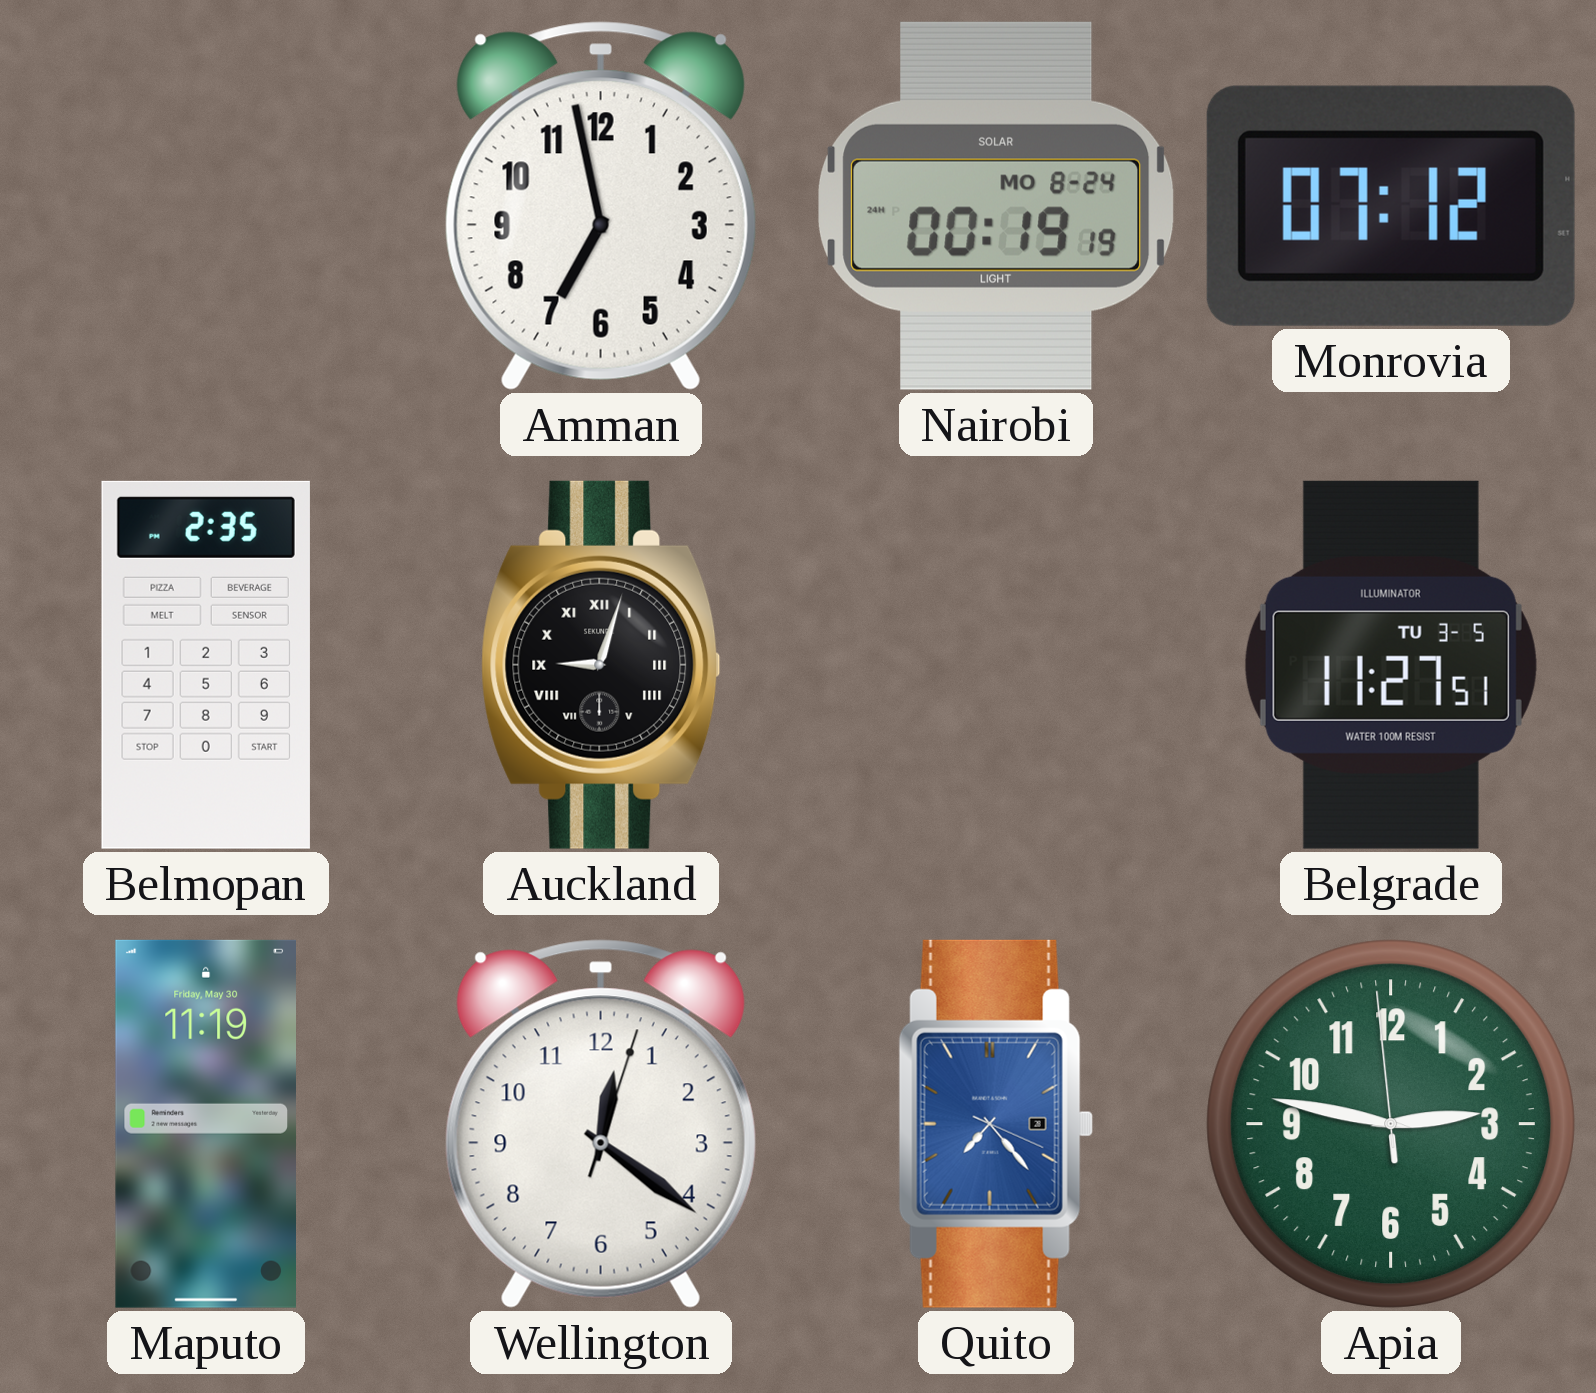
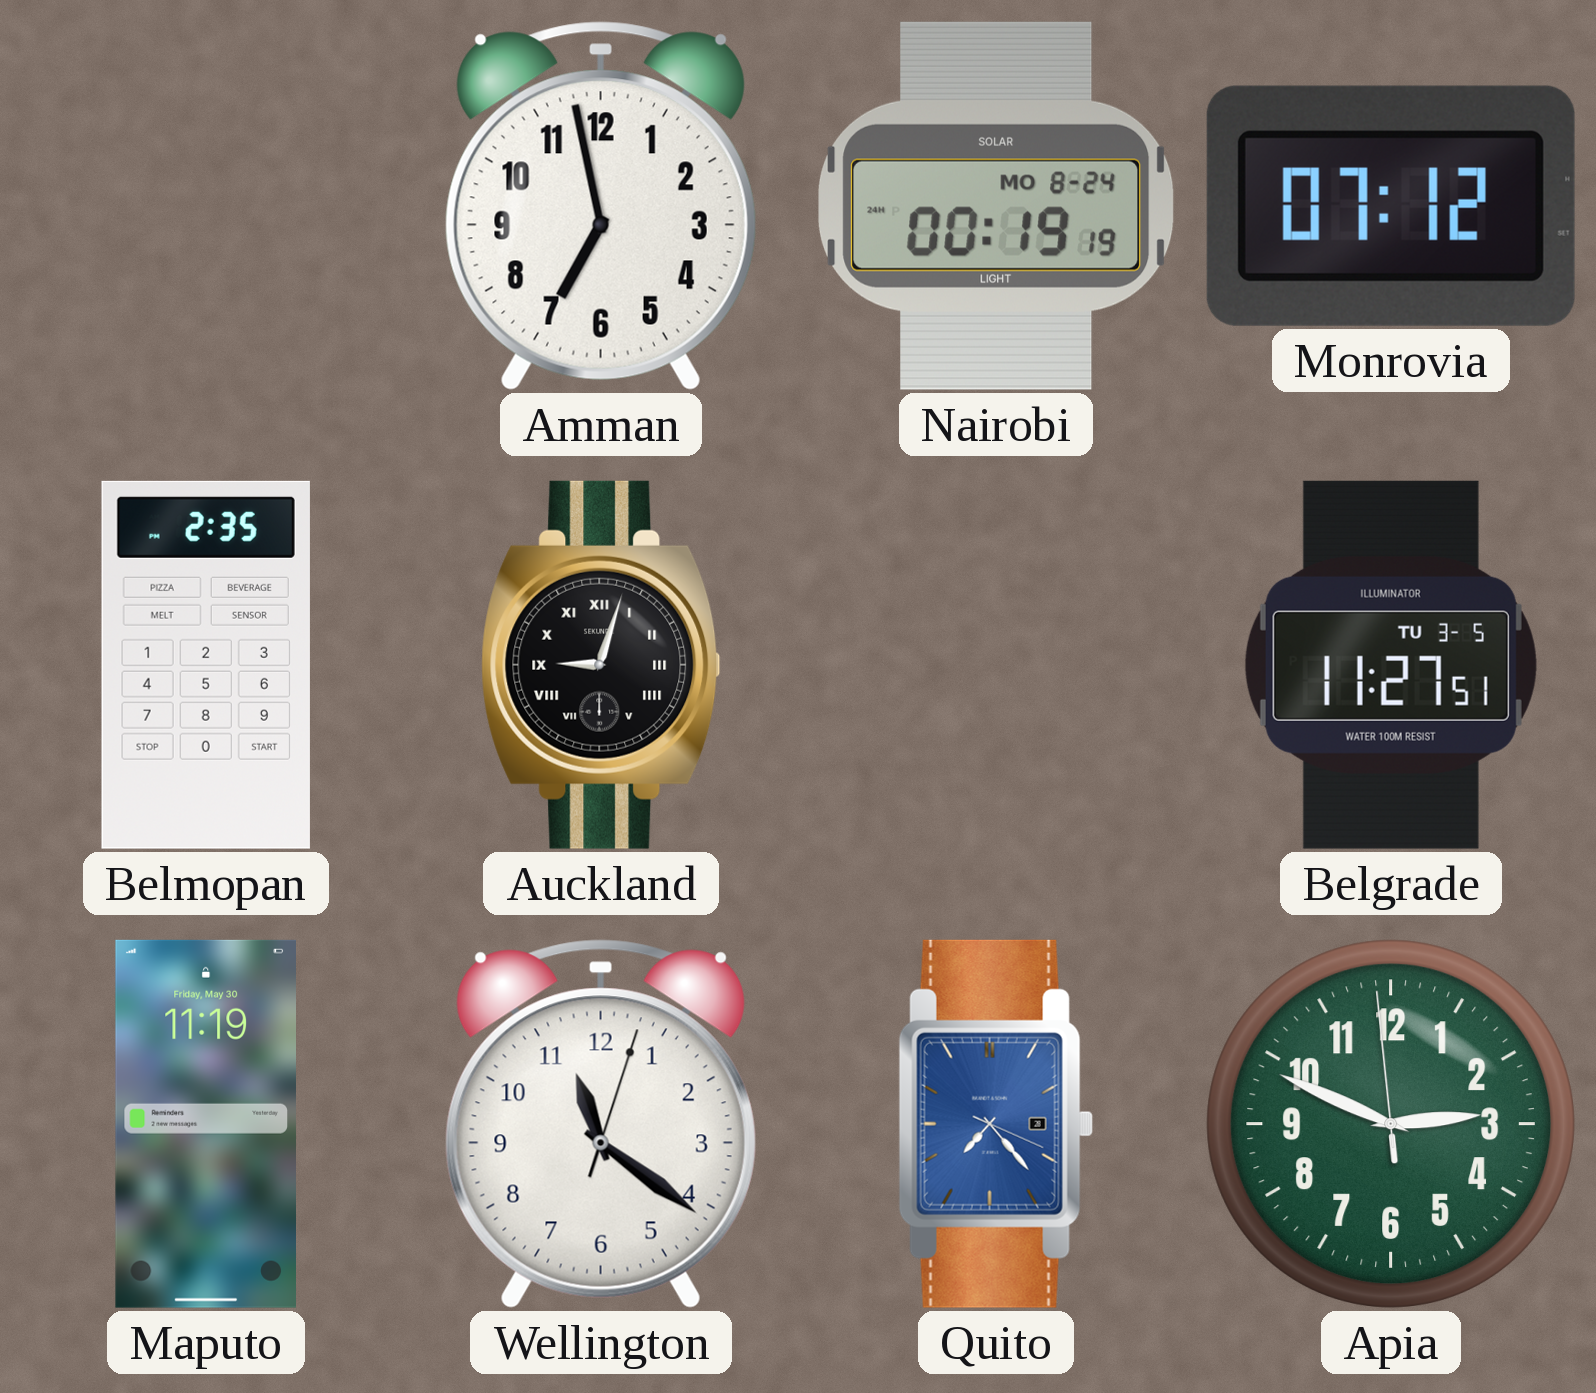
Wellington: 12:21 -> 11:21
Apia: 2:46 -> 2:48
